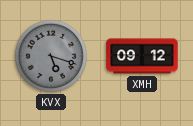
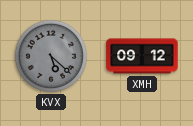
KVX: 5:18 -> 5:22
